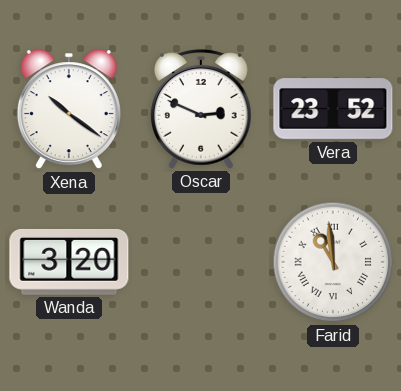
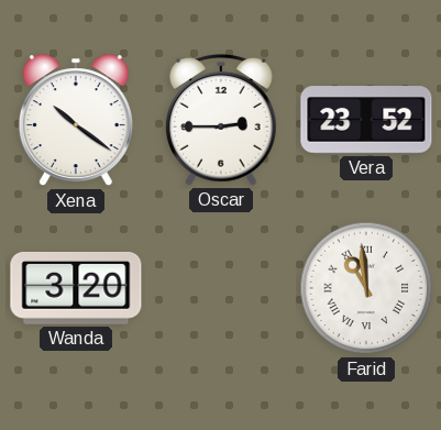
Oscar: 2:49 -> 2:45
